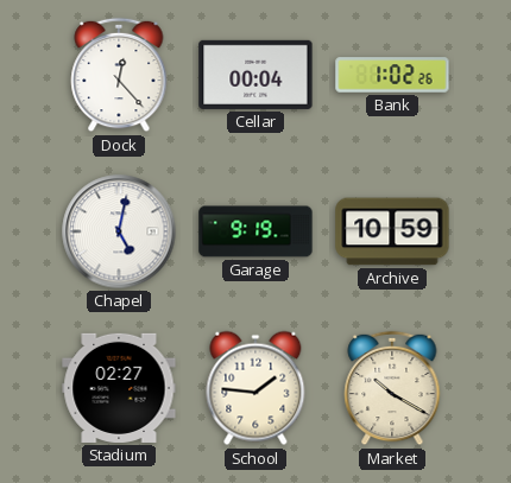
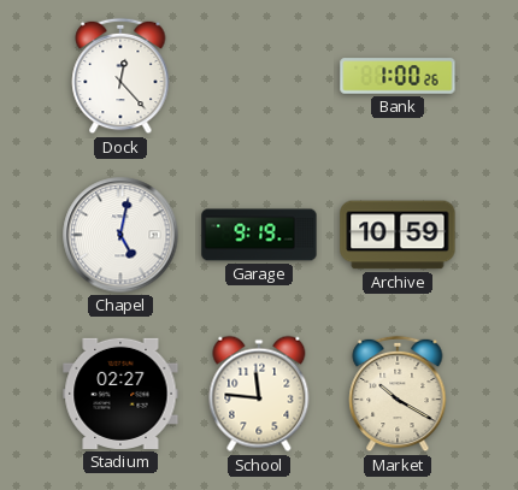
Cellar: 00:04 -> none
Bank: 1:02 -> 1:00
School: 1:46 -> 11:46
